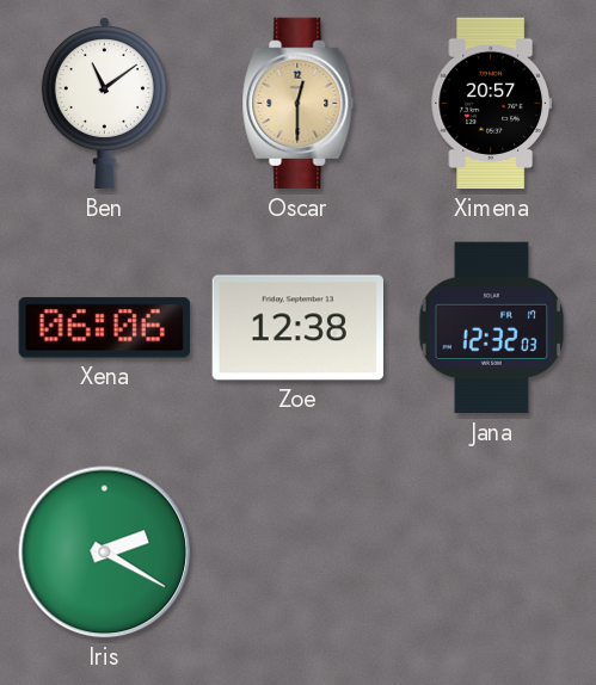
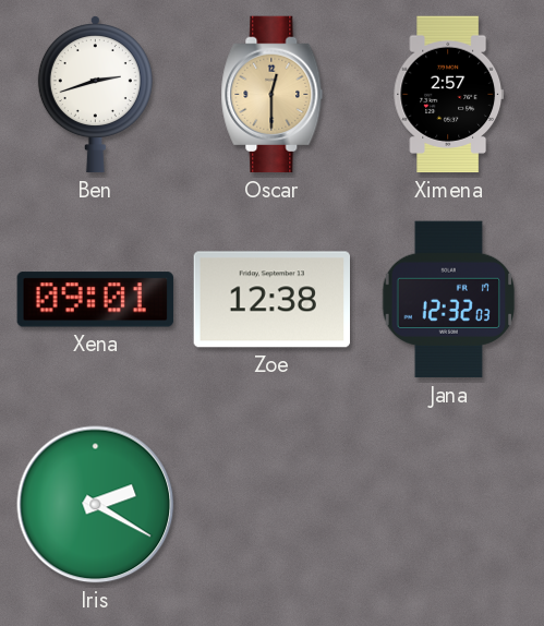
Ben: 11:09 -> 2:42
Ximena: 20:57 -> 2:57
Xena: 06:06 -> 09:01
